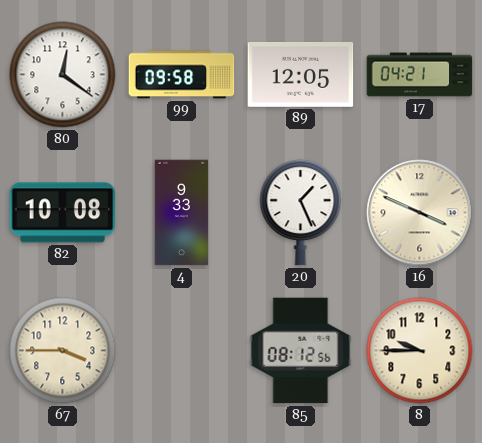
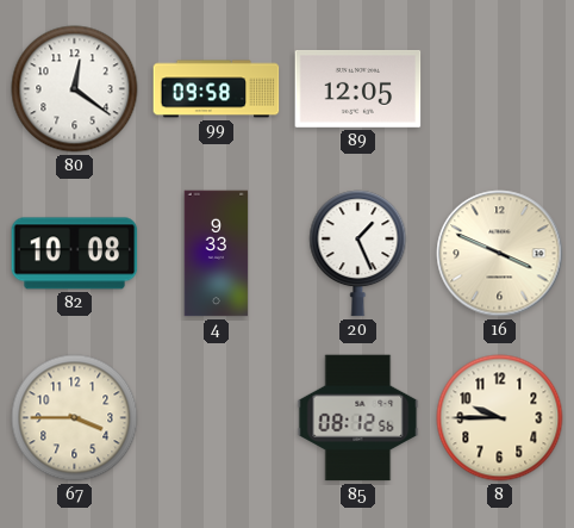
17: 04:21 -> none
